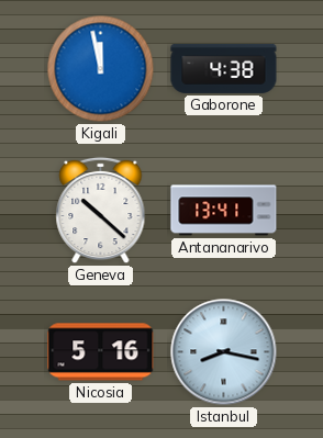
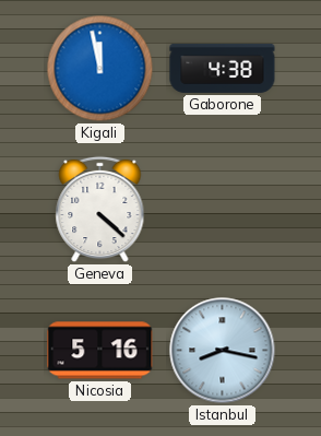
Geneva: 10:22 -> 4:22
Antananarivo: 13:41 -> none
